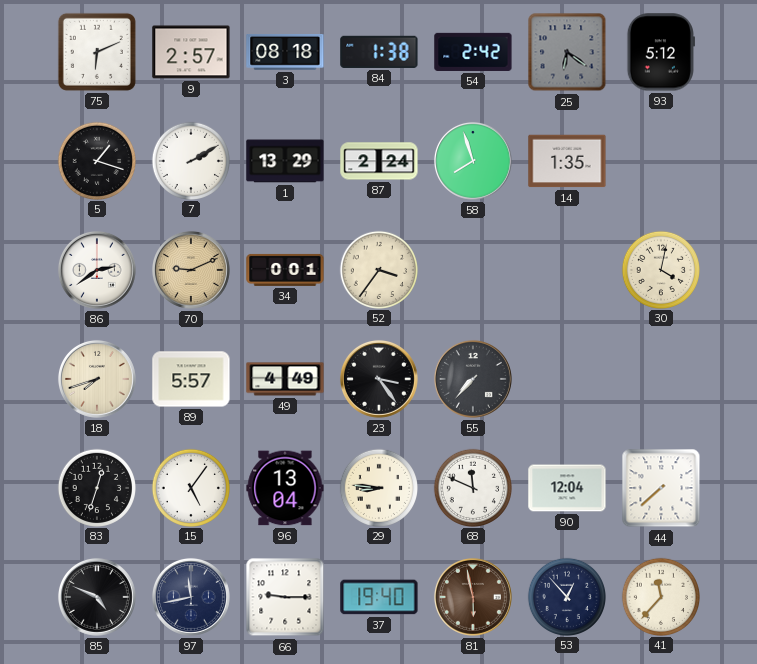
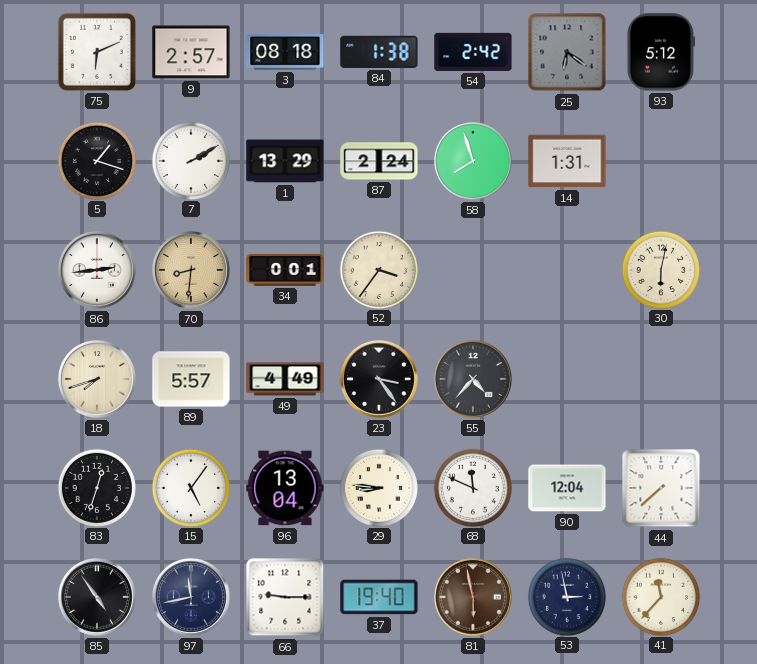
14: 1:35 -> 1:31
86: 2:39 -> 2:44
70: 9:11 -> 8:31
30: 4:02 -> 6:02
55: 7:37 -> 4:37
85: 4:49 -> 4:54
53: 12:53 -> 2:58
